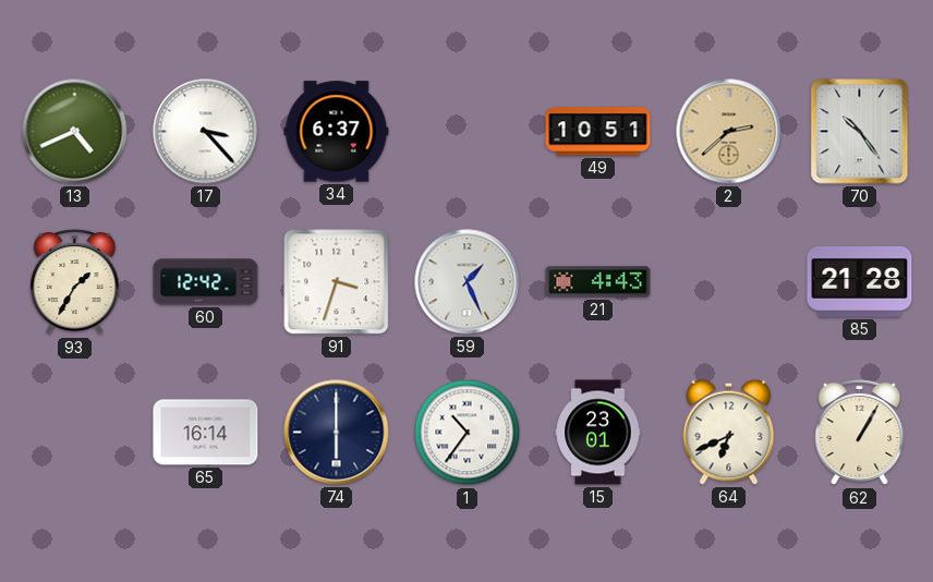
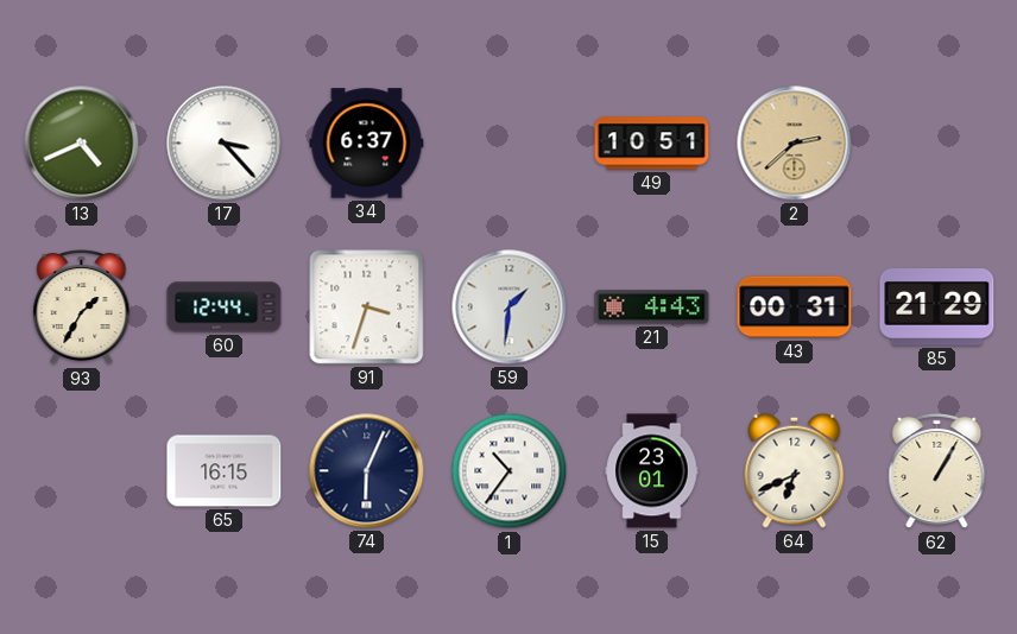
70: 10:24 -> none
60: 12:42 -> 12:44
59: 1:26 -> 1:31
43: none -> 00:31
85: 21:28 -> 21:29
65: 16:14 -> 16:15
74: 6:00 -> 6:04
